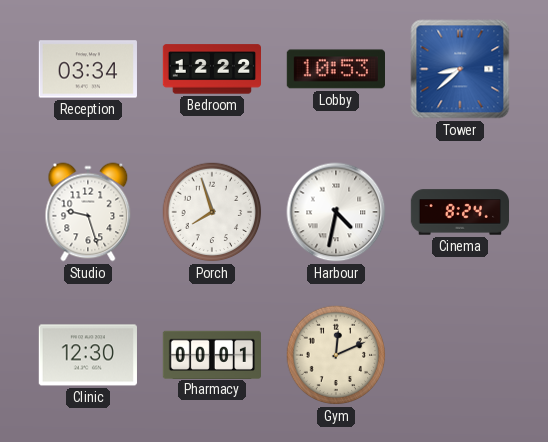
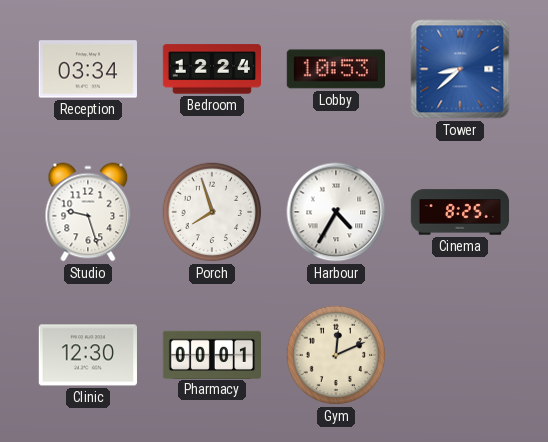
Bedroom: 12:22 -> 12:24
Harbour: 4:32 -> 4:35
Cinema: 8:24 -> 8:25
